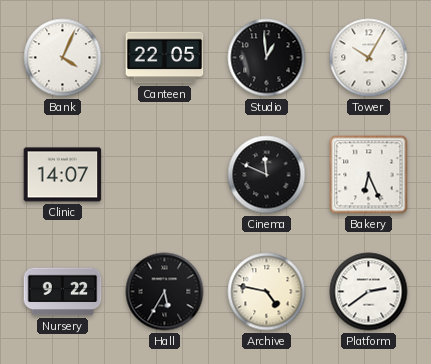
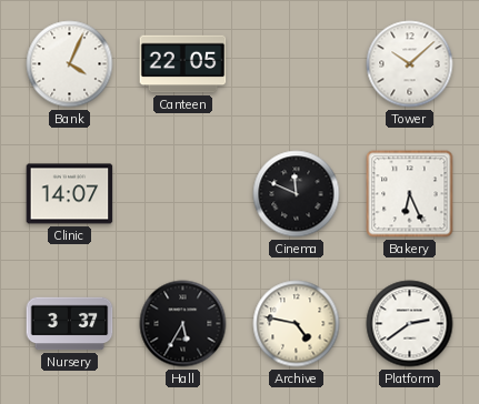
Studio: 12:59 -> none
Tower: 10:05 -> 10:08
Nursery: 9:22 -> 3:37
